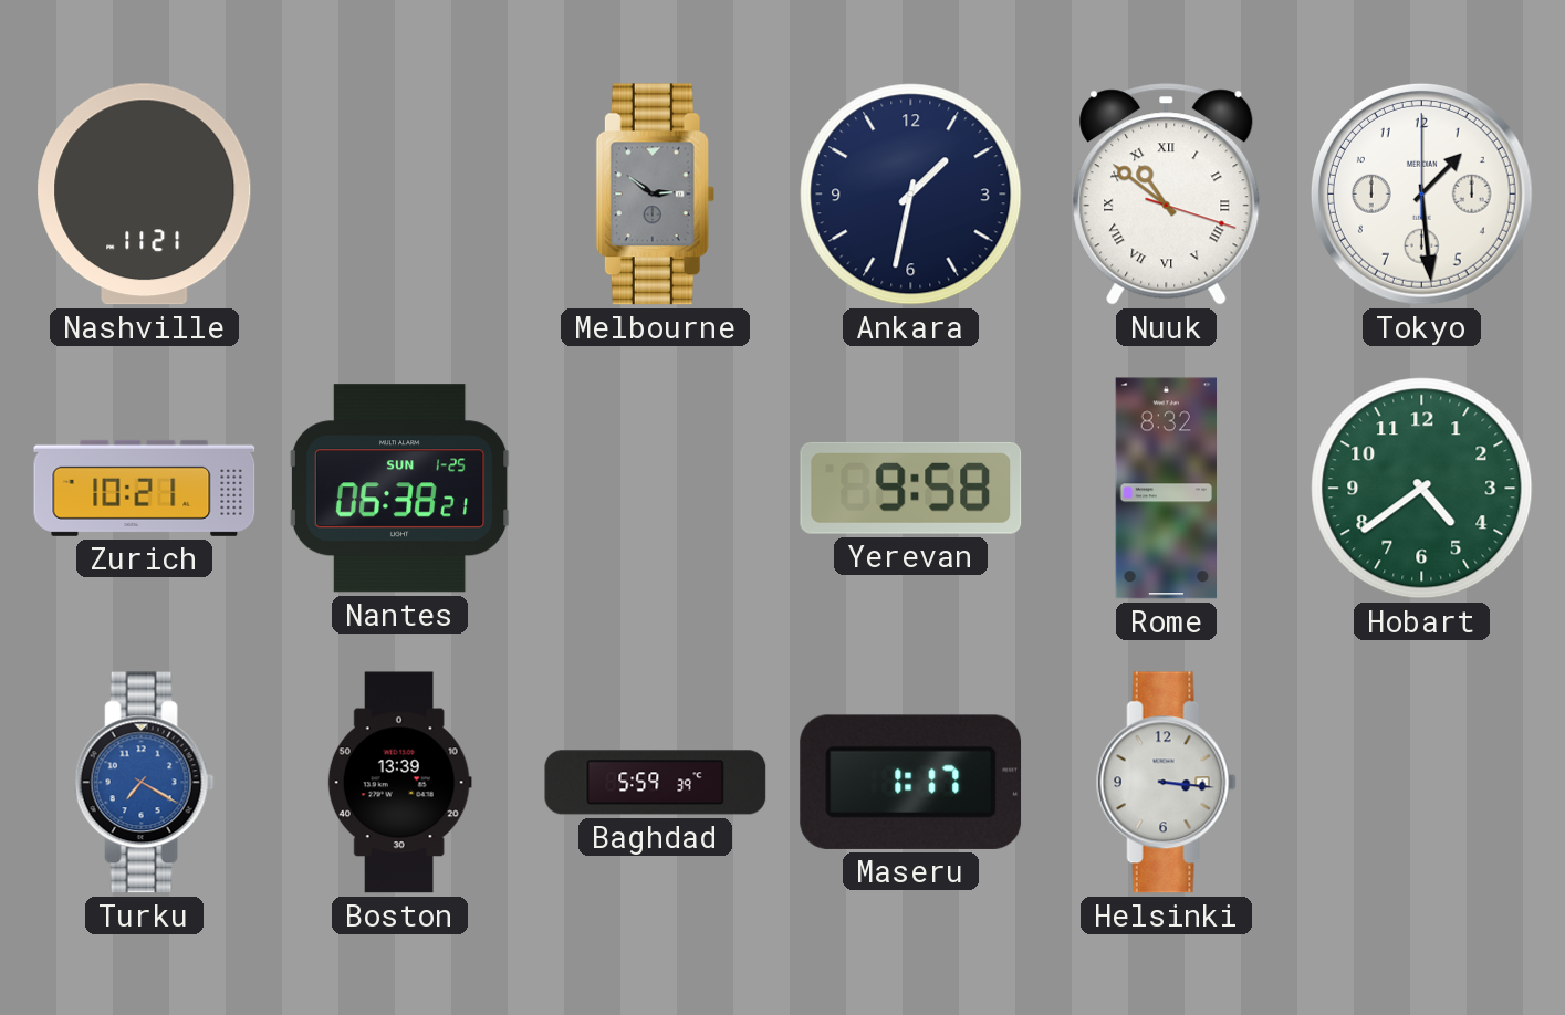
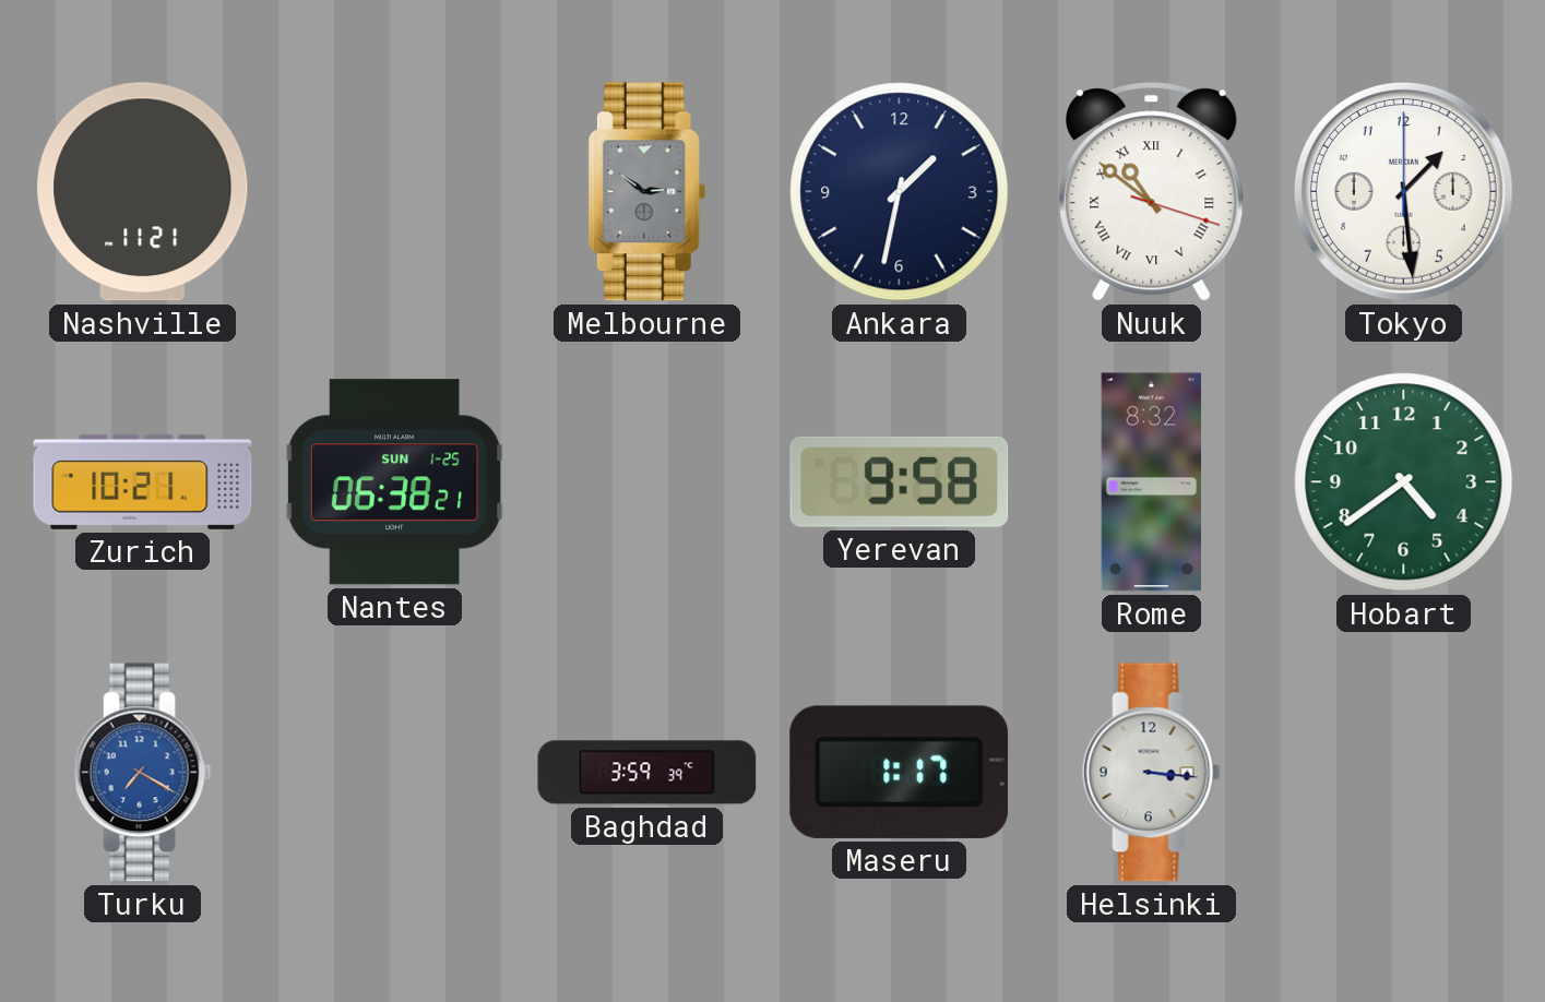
Boston: 13:39 -> none
Baghdad: 5:59 -> 3:59
